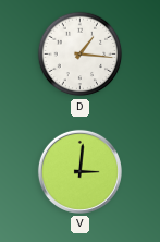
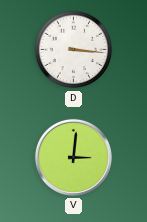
D: 1:16 -> 3:16
